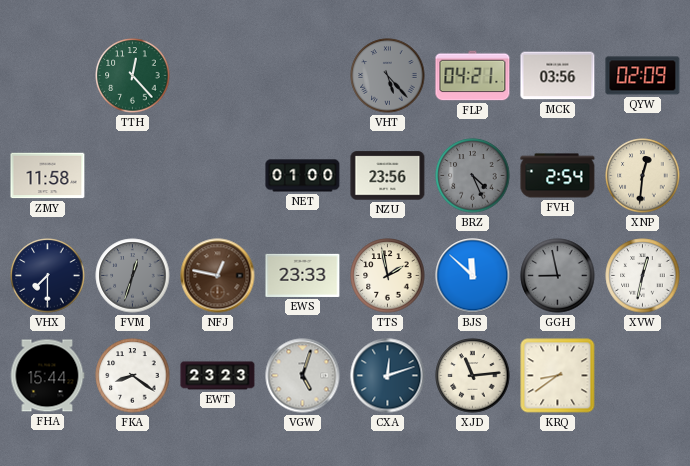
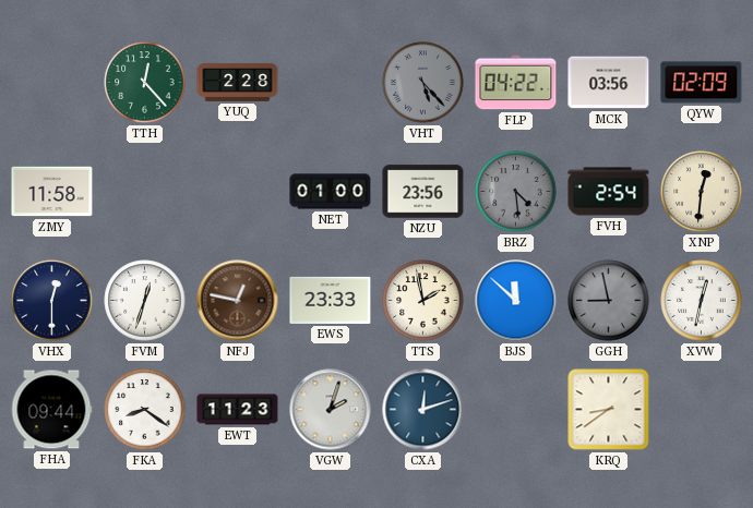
YUQ: none -> 2:28
FLP: 04:21 -> 04:22
BRZ: 4:26 -> 4:29
VHX: 7:30 -> 12:30
FVM dial: grey -> white
FHA: 15:44 -> 09:44
EWT: 23:23 -> 11:23
VGW: 5:03 -> 2:03
XJD: 11:14 -> none
